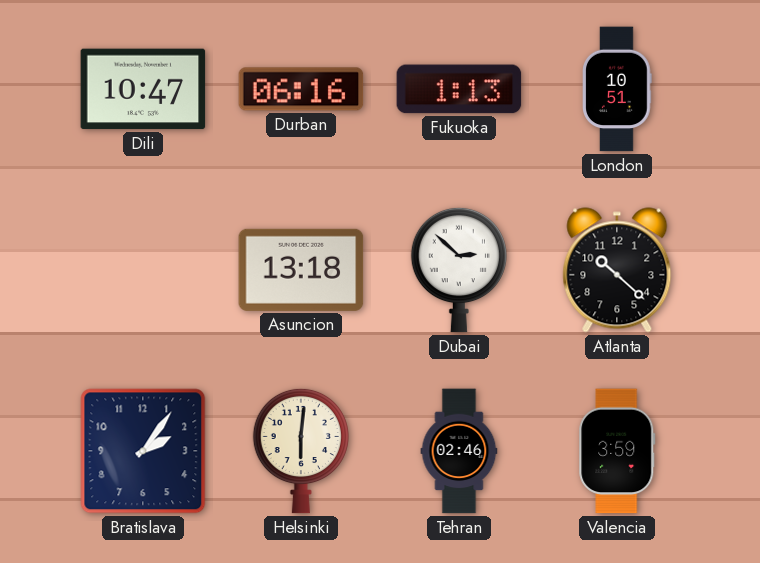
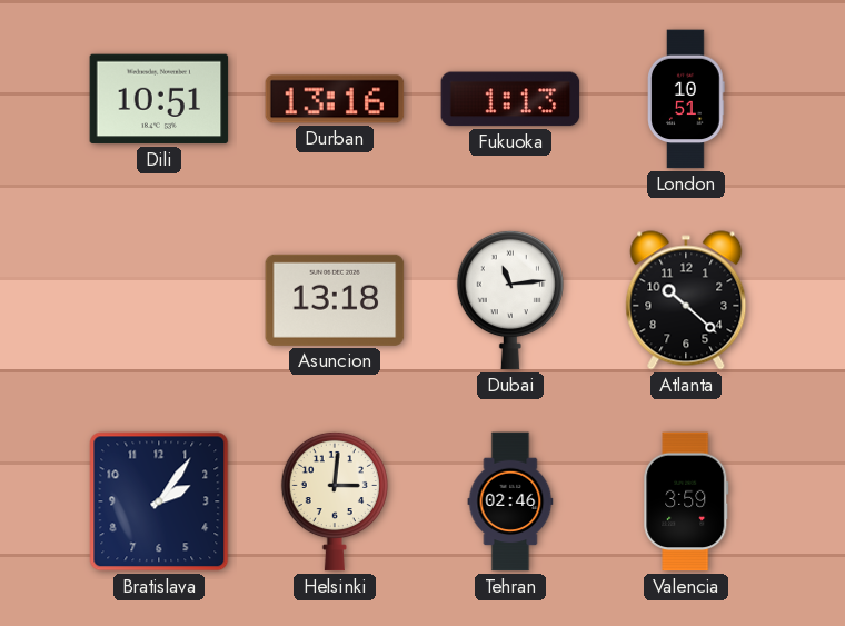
Dili: 10:47 -> 10:51
Durban: 06:16 -> 13:16
Dubai: 2:52 -> 11:14
Helsinki: 6:01 -> 3:01
